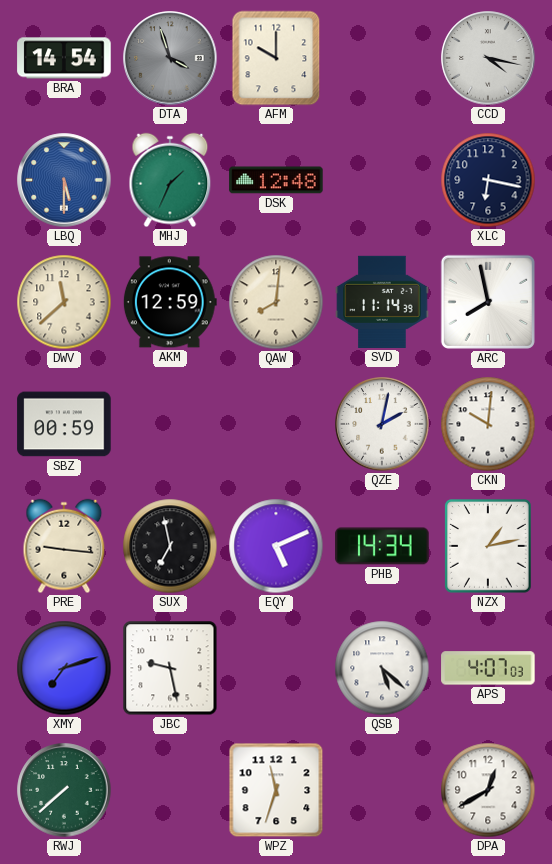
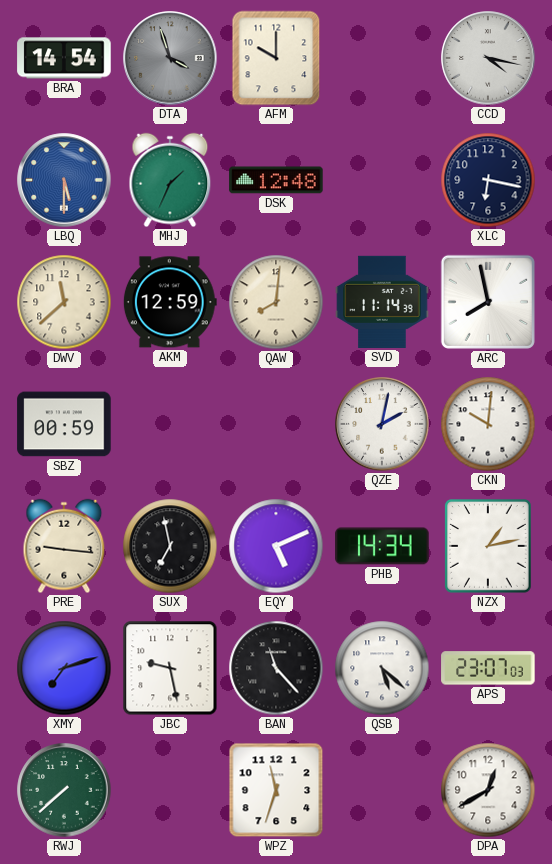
BAN: none -> 11:23
APS: 4:07 -> 23:07
